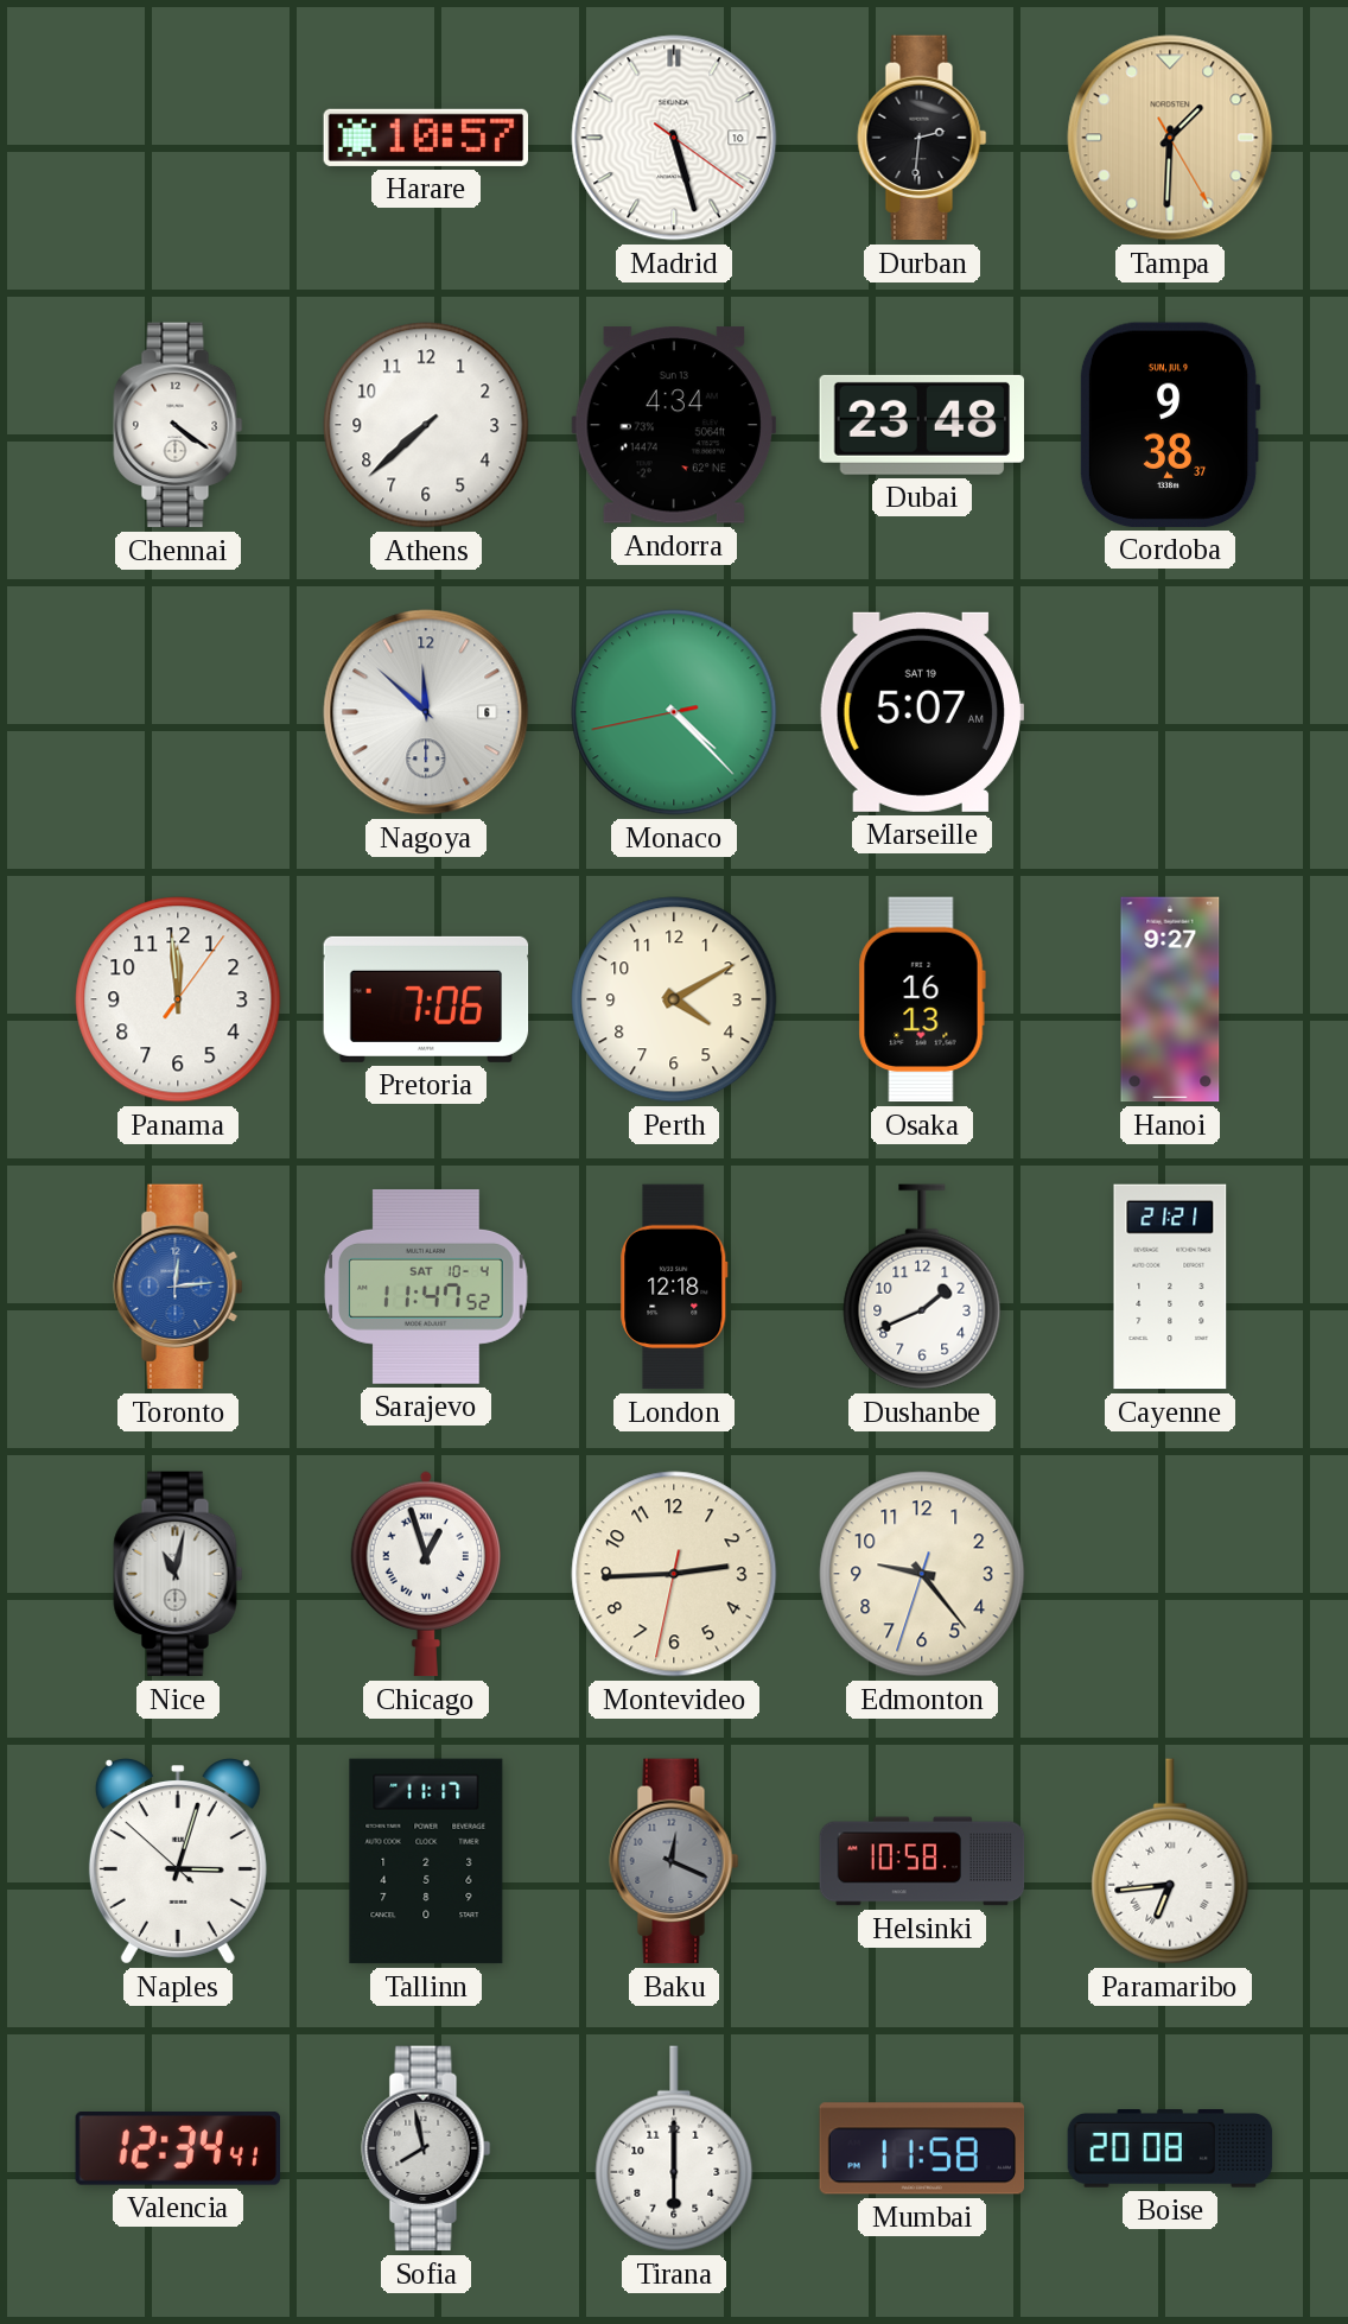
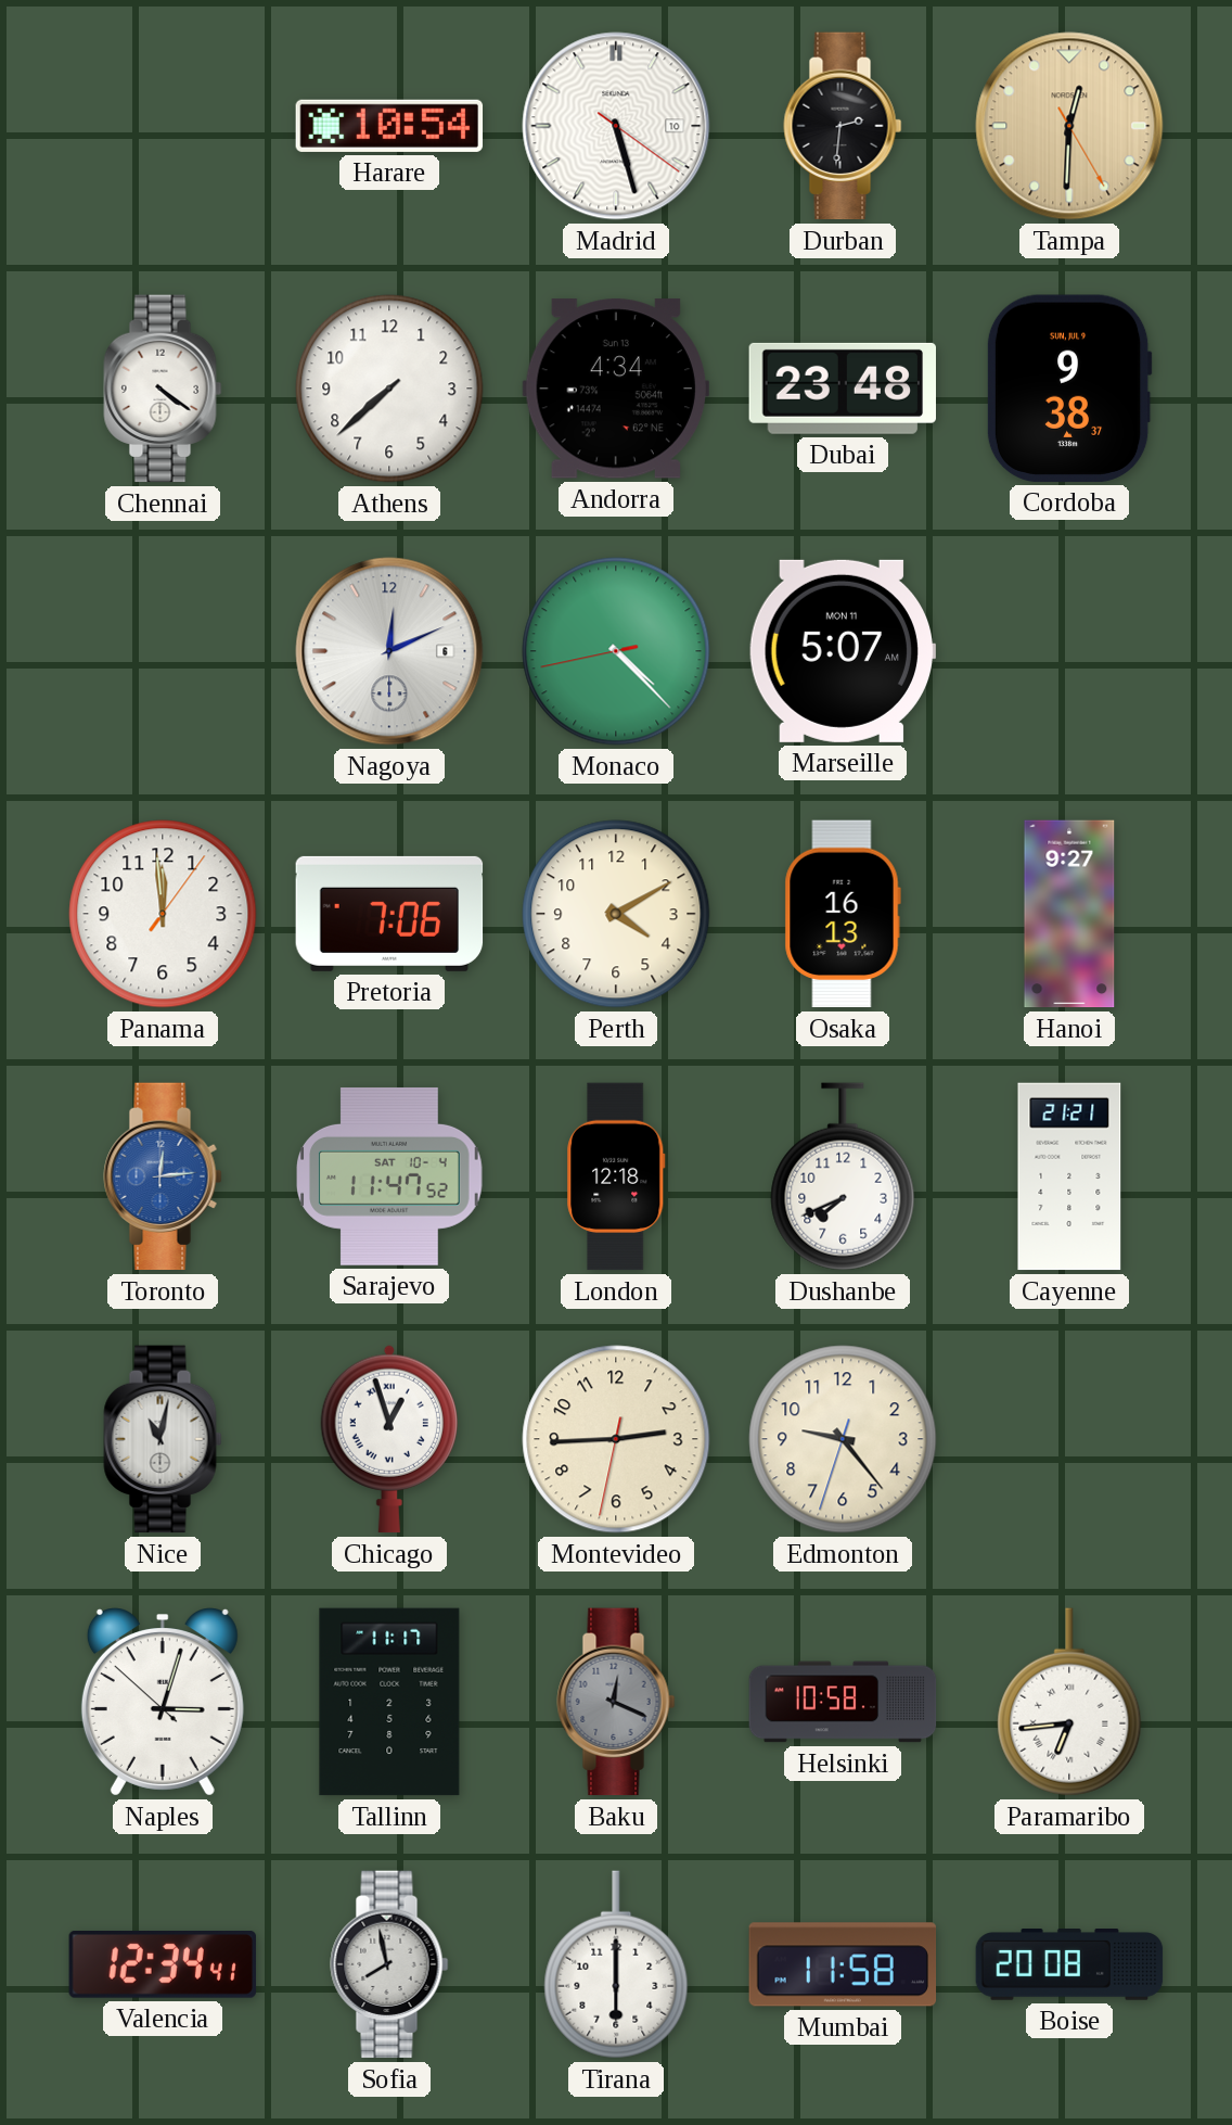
Harare: 10:57 -> 10:54
Tampa: 1:30 -> 12:30
Nagoya: 11:52 -> 12:11
Marseille date: SAT 19 -> MON 11
Dushanbe: 1:41 -> 7:41
